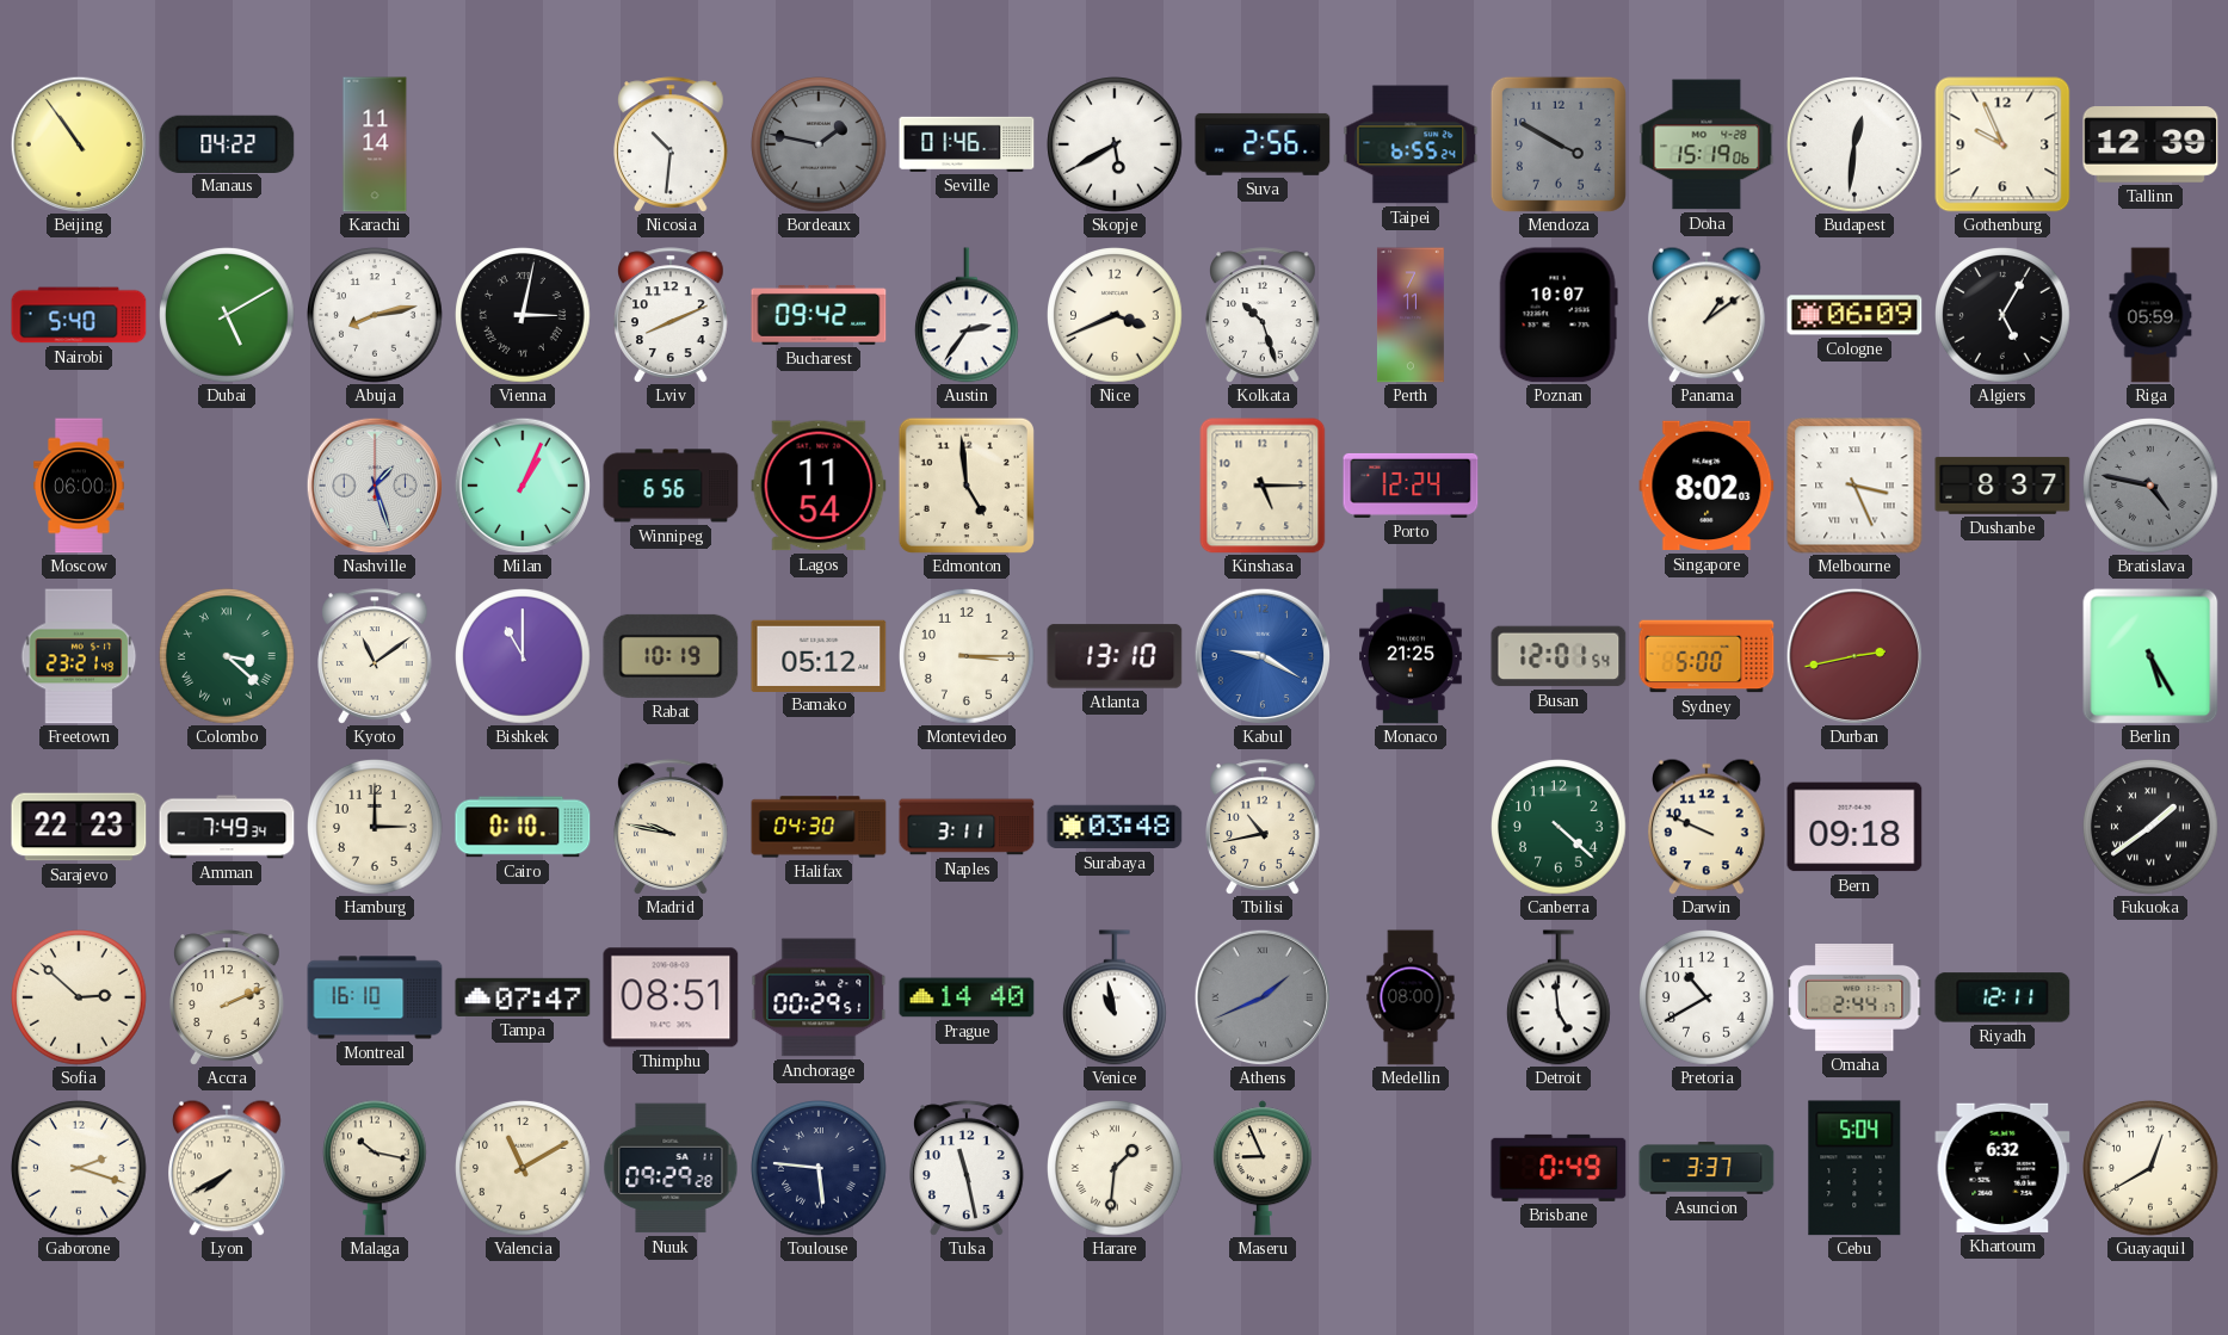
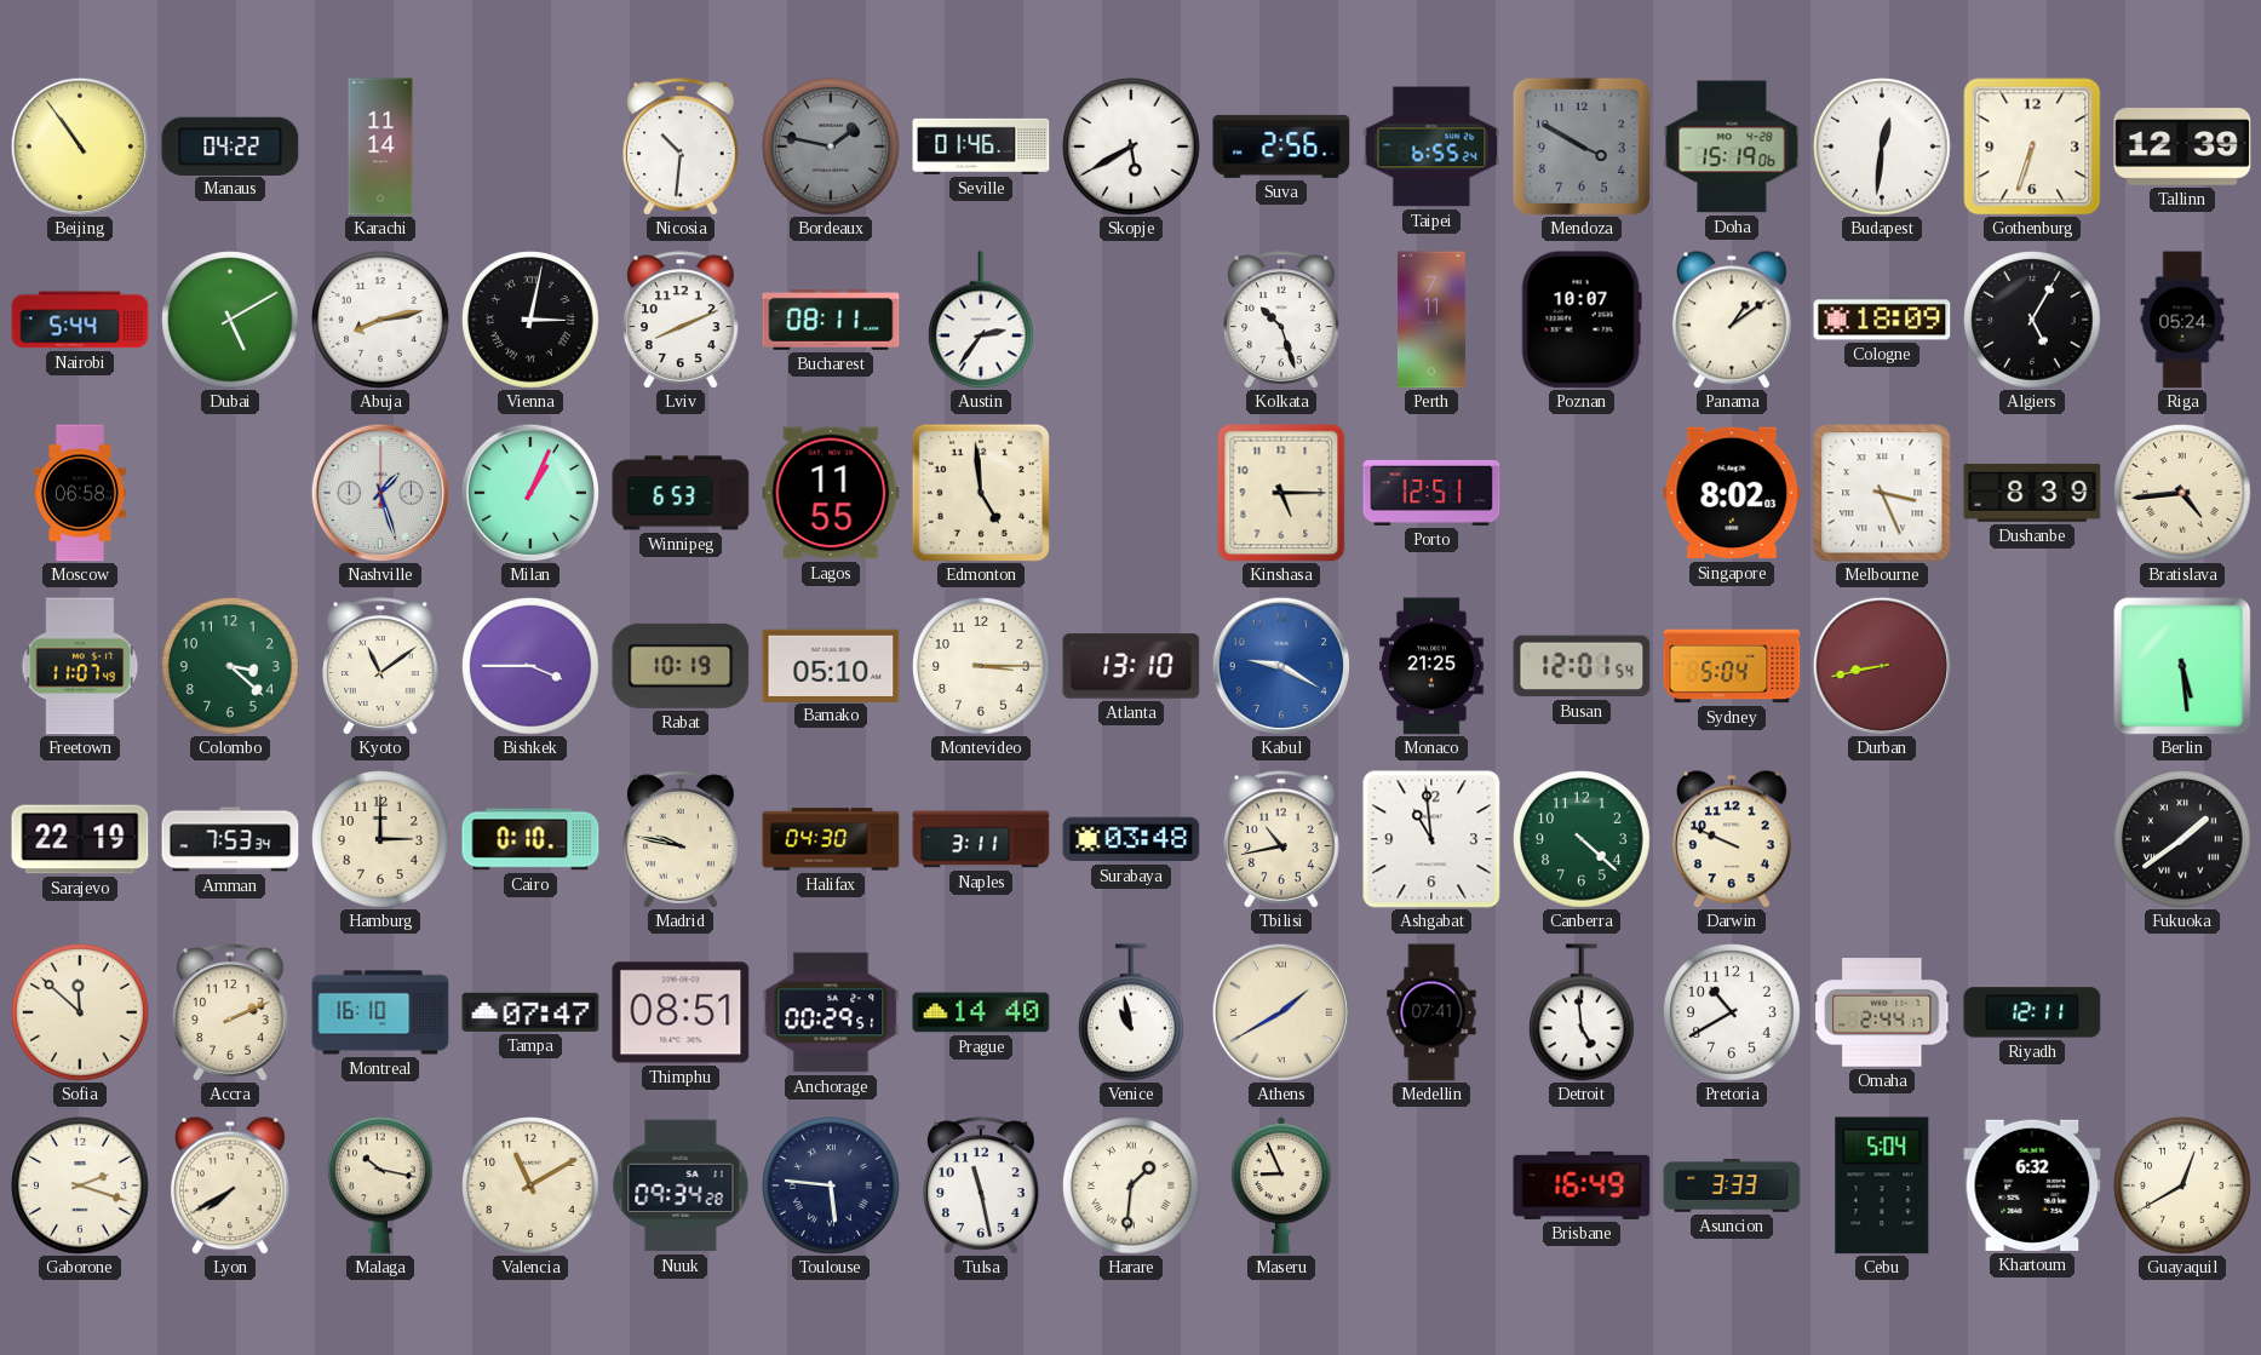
Gothenburg: 9:56 -> 6:33
Nairobi: 5:40 -> 5:44
Bucharest: 09:42 -> 08:11
Nice: 3:41 -> none
Cologne: 06:09 -> 18:09
Riga: 05:59 -> 05:24
Moscow: 06:00 -> 06:58
Winnipeg: 6:56 -> 6:53
Lagos: 11:54 -> 11:55
Porto: 12:24 -> 12:51
Dushanbe: 8:37 -> 8:39
Bratislava: 4:47 -> 4:44
Bratislava dial: grey -> cream
Freetown: 23:21 -> 11:07
Colombo numerals: Roman -> Arabic
Bishkek: 11:00 -> 3:45
Bamako: 05:12 -> 05:10
Sydney: 5:00 -> 5:04
Durban: 2:43 -> 8:43
Berlin: 5:25 -> 5:29
Sarajevo: 22:23 -> 22:19
Amman: 7:49 -> 7:53
Ashgabat: none -> 10:59
Bern: 09:18 -> none
Sofia: 2:52 -> 11:52
Athens: 1:41 -> 1:40
Athens dial: grey -> cream
Medellin: 08:00 -> 07:41
Nuuk: 09:29 -> 09:34
Brisbane: 0:49 -> 16:49
Asuncion: 3:37 -> 3:33
